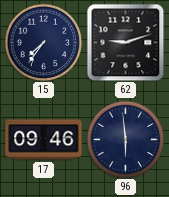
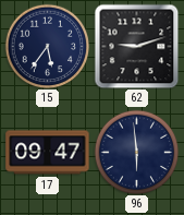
15: 7:36 -> 5:36
17: 09:46 -> 09:47
